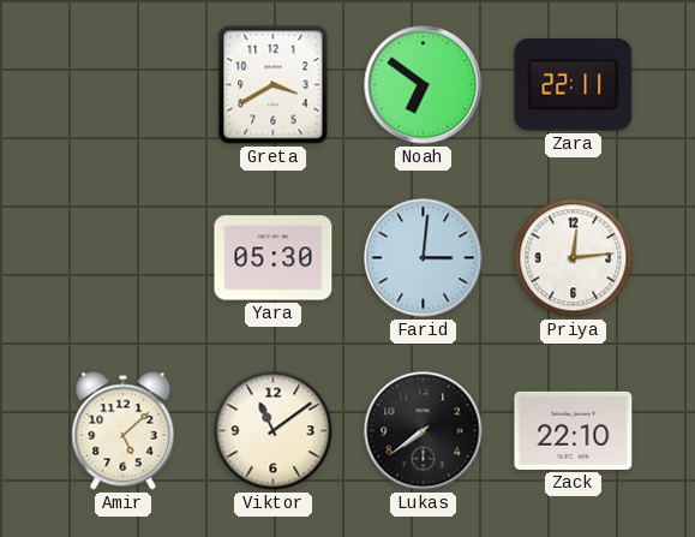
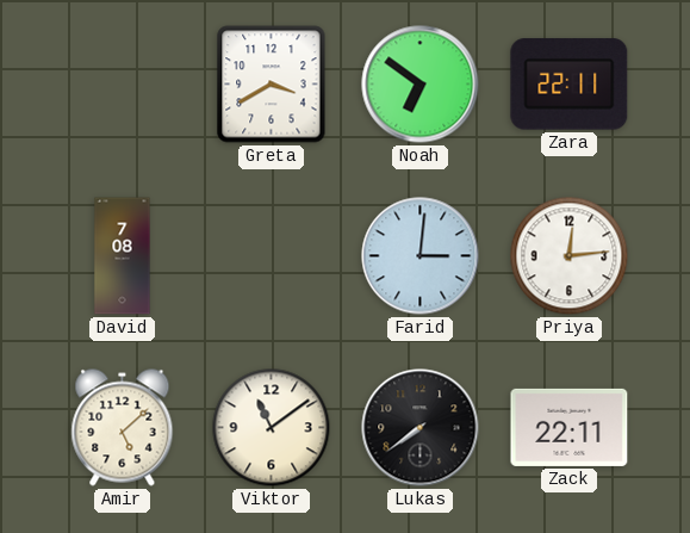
David: none -> 7:08
Yara: 05:30 -> none
Zack: 22:10 -> 22:11
